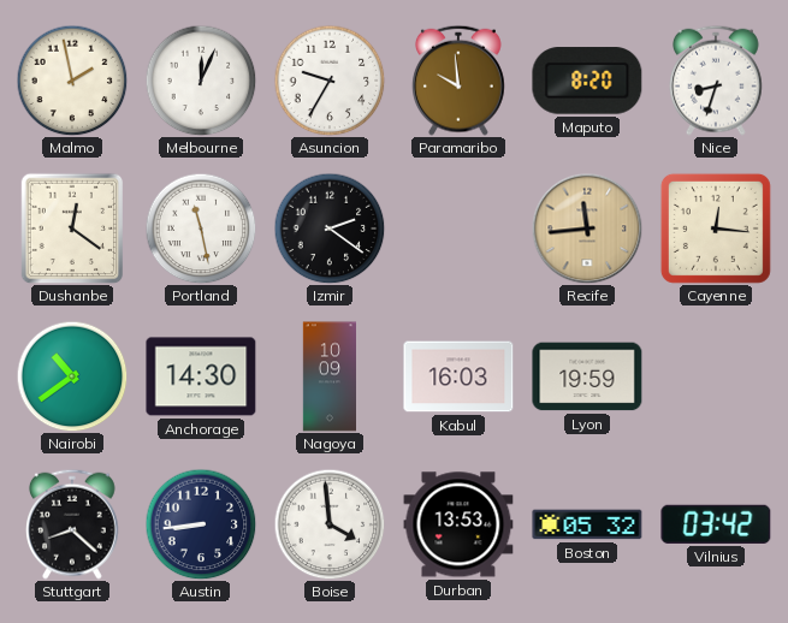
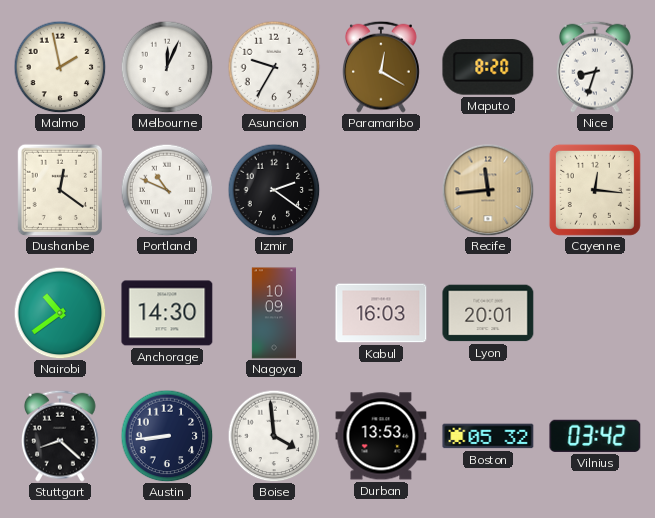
Paramaribo: 9:59 -> 12:20
Portland: 11:28 -> 10:49
Lyon: 19:59 -> 20:01
